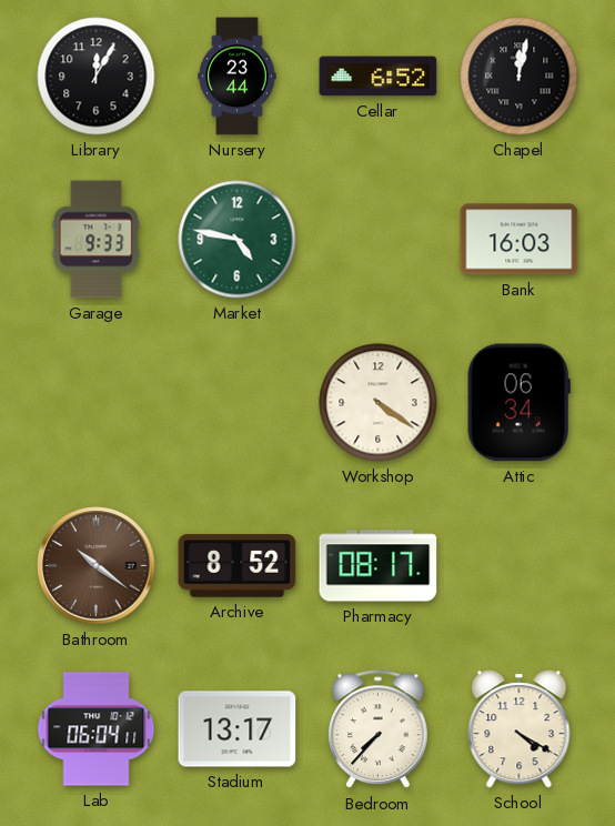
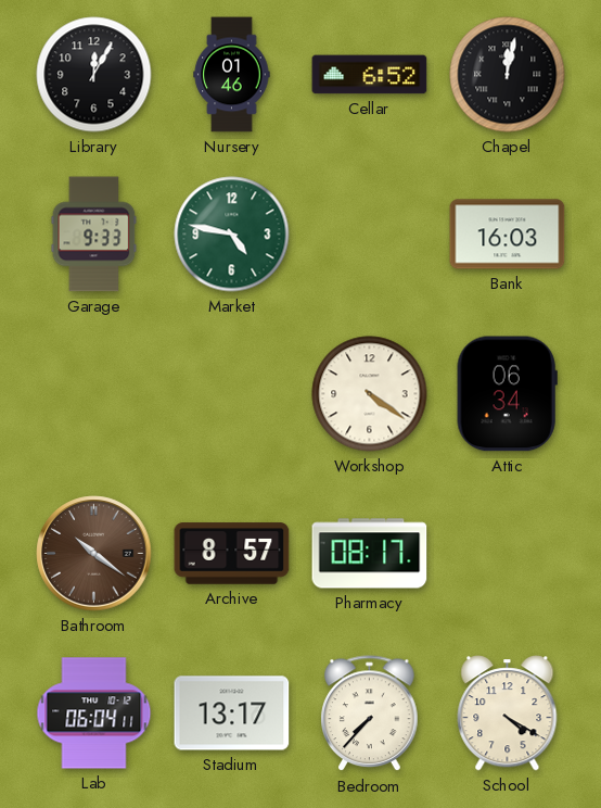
Nursery: 23:44 -> 01:46
Archive: 8:52 -> 8:57
